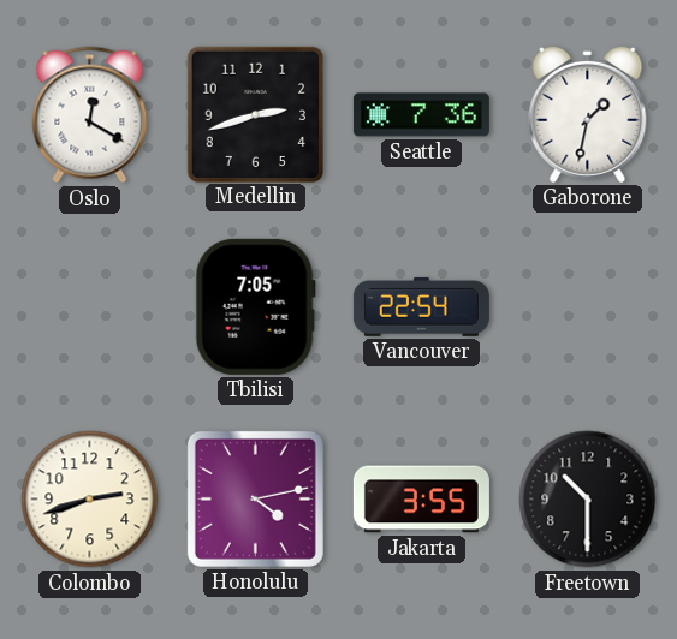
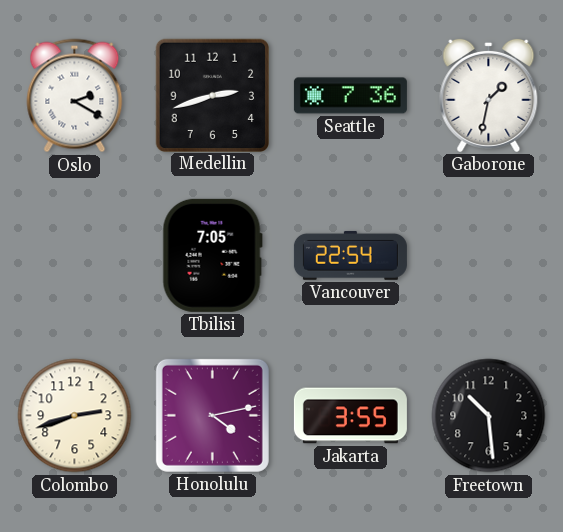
Oslo: 12:20 -> 2:20
Freetown: 10:30 -> 10:29
